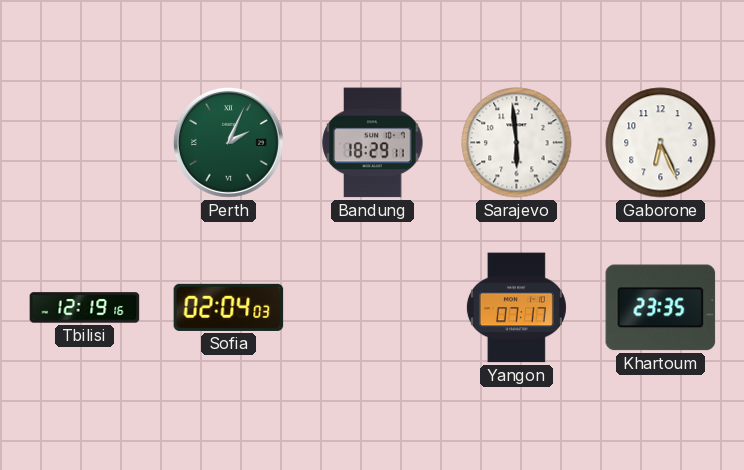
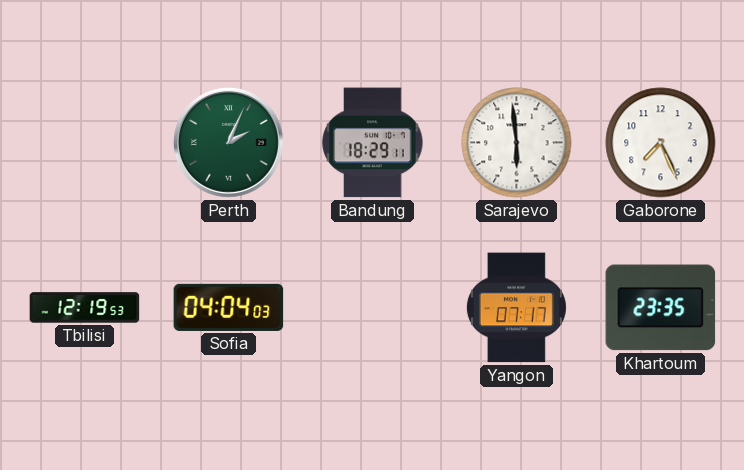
Gaborone: 6:26 -> 7:26
Tbilisi: 12:19:16 -> 12:19:53
Sofia: 02:04 -> 04:04
